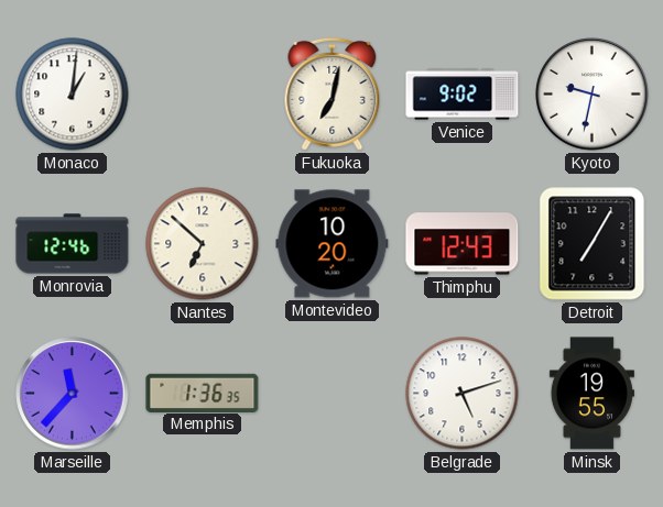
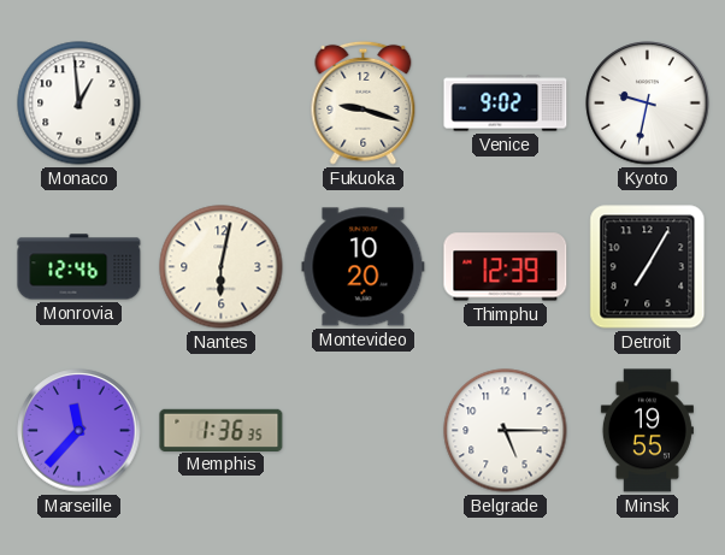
Monaco: 1:01 -> 12:59
Fukuoka: 7:02 -> 9:18
Nantes: 6:52 -> 6:02
Thimphu: 12:43 -> 12:39
Belgrade: 5:12 -> 5:15
